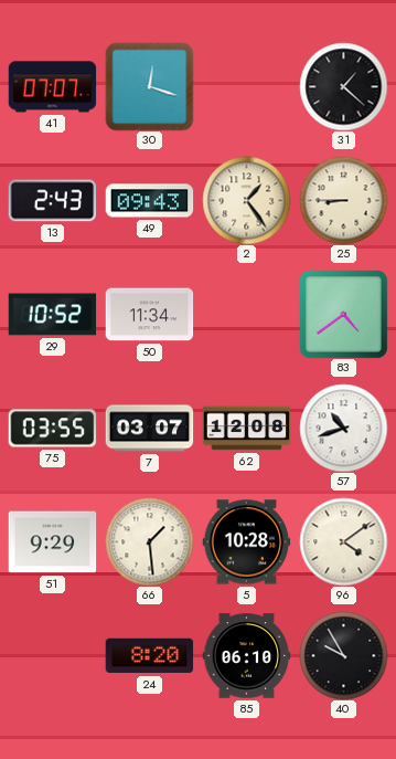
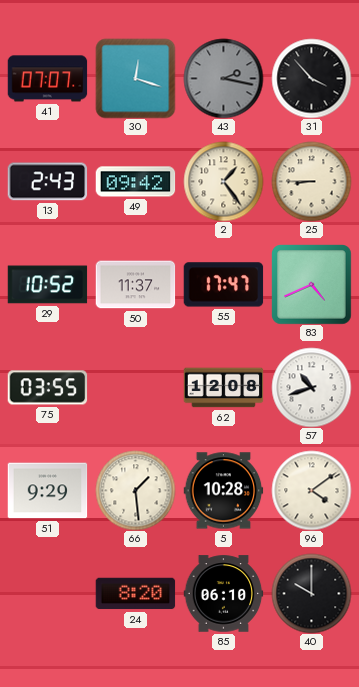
43: none -> 2:17
31: 1:22 -> 3:53
49: 09:43 -> 09:42
50: 11:34 -> 11:37
55: none -> 17:47
83: 4:39 -> 4:41
7: 03:07 -> none
40: 9:55 -> 10:00
